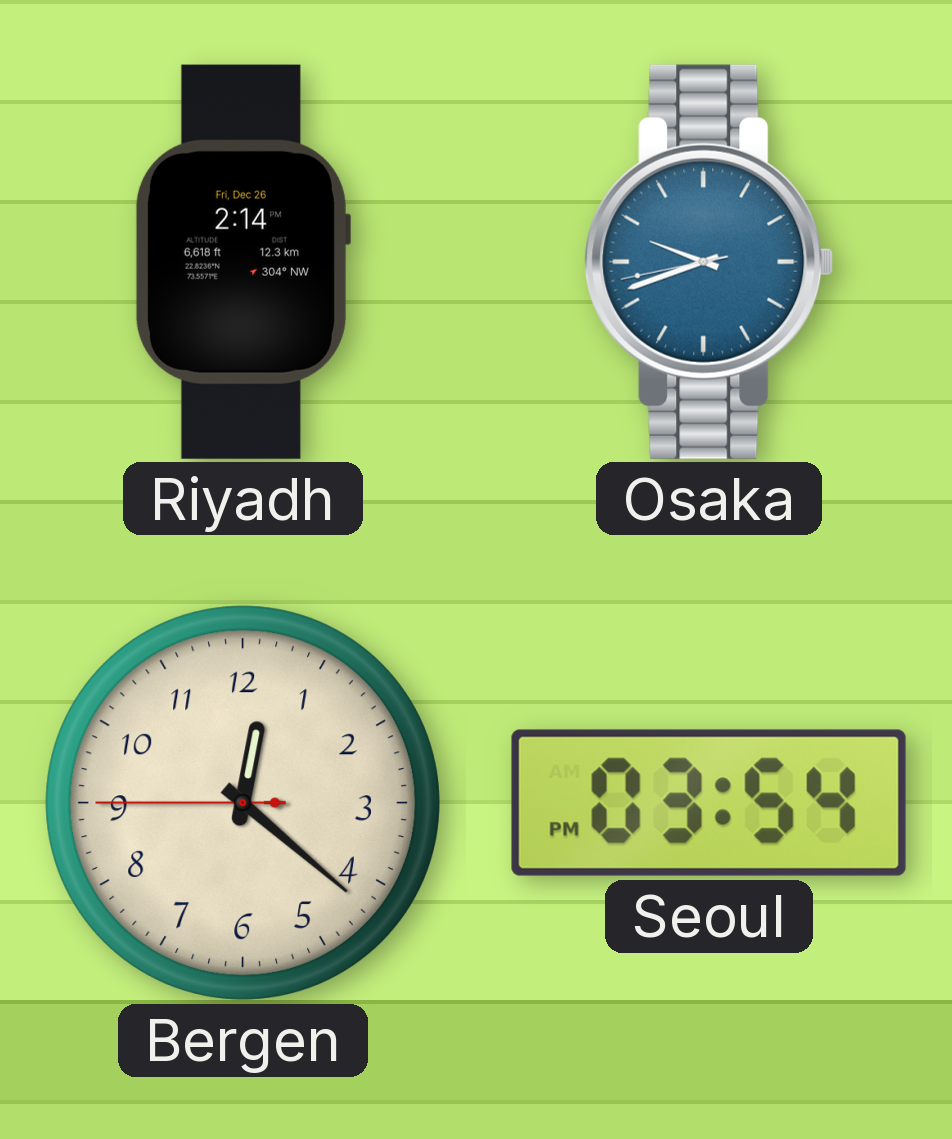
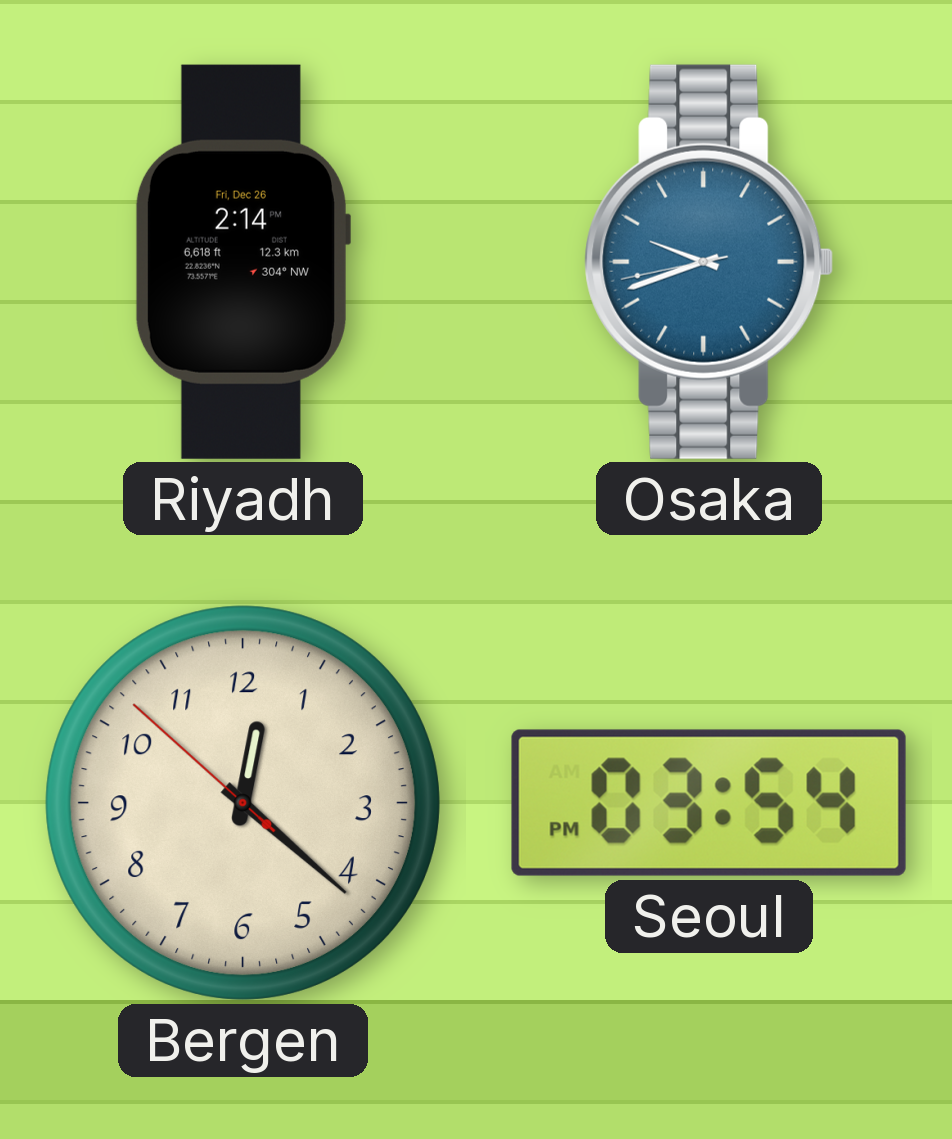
Bergen: 12:21:45 -> 12:21:52
